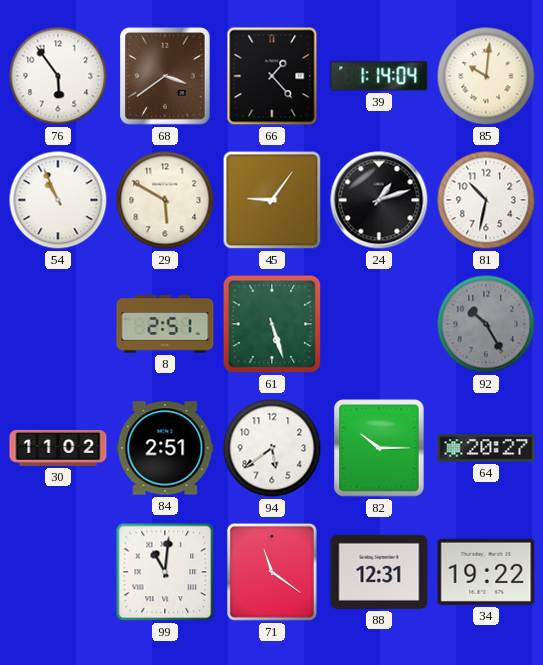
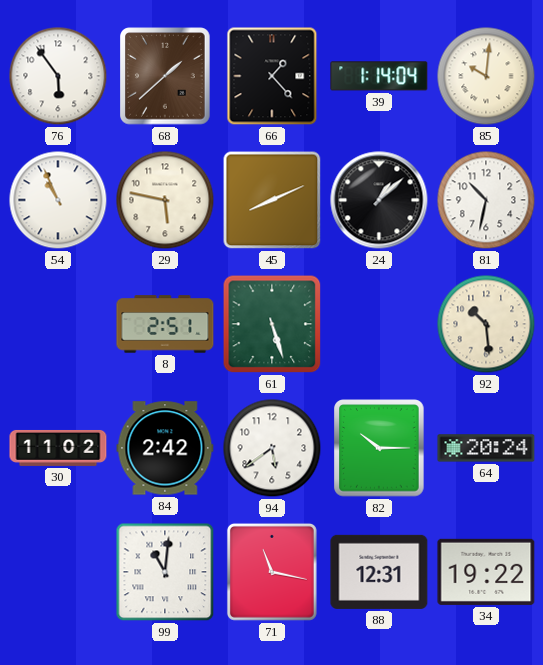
68: 3:39 -> 1:38
29: 5:50 -> 5:47
45: 9:06 -> 8:11
24: 1:12 -> 1:08
92: 10:25 -> 10:29
92 dial: grey -> cream
84: 2:51 -> 2:42
64: 20:27 -> 20:24
71: 11:21 -> 11:17
